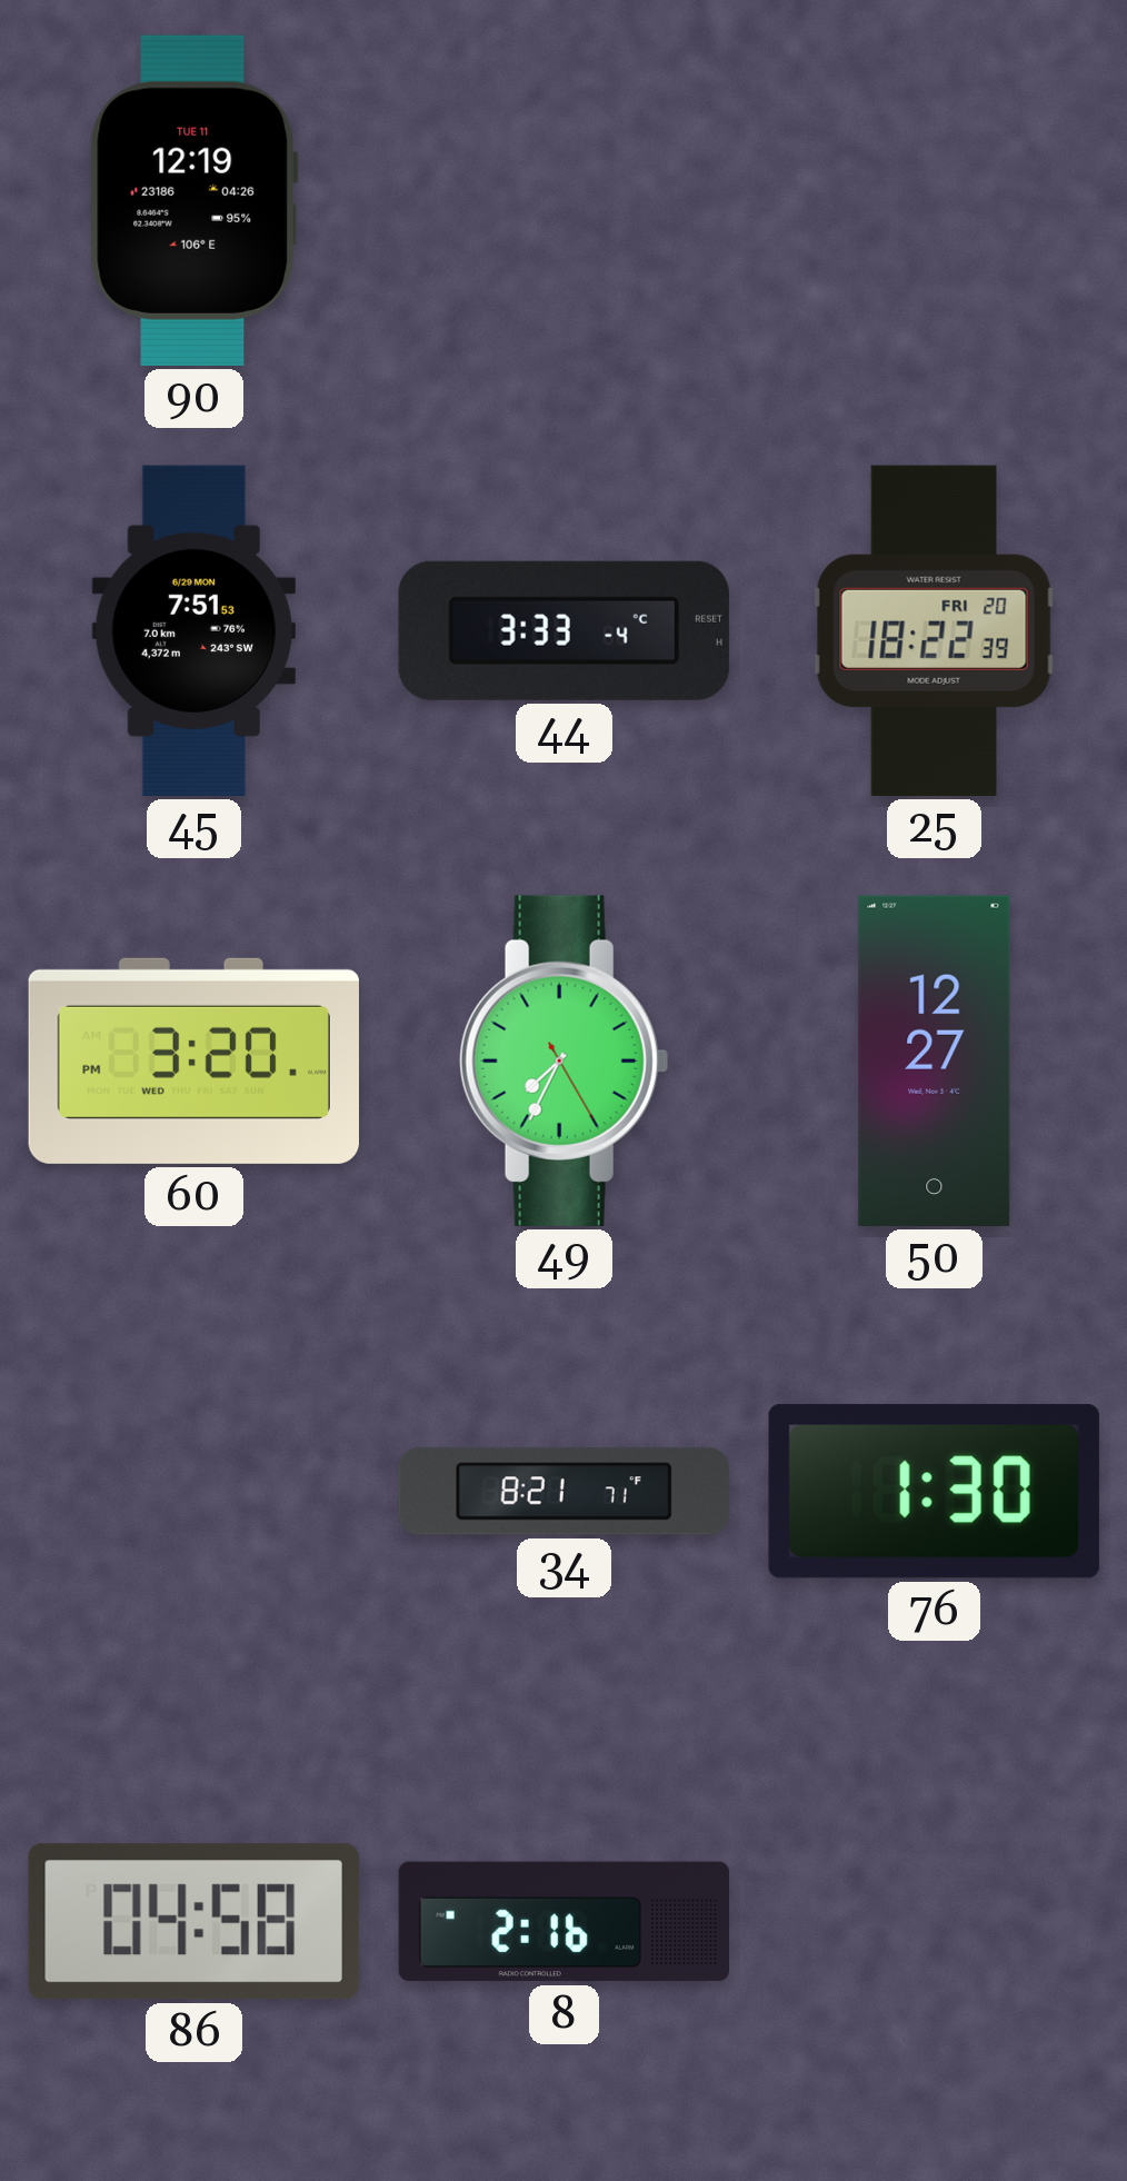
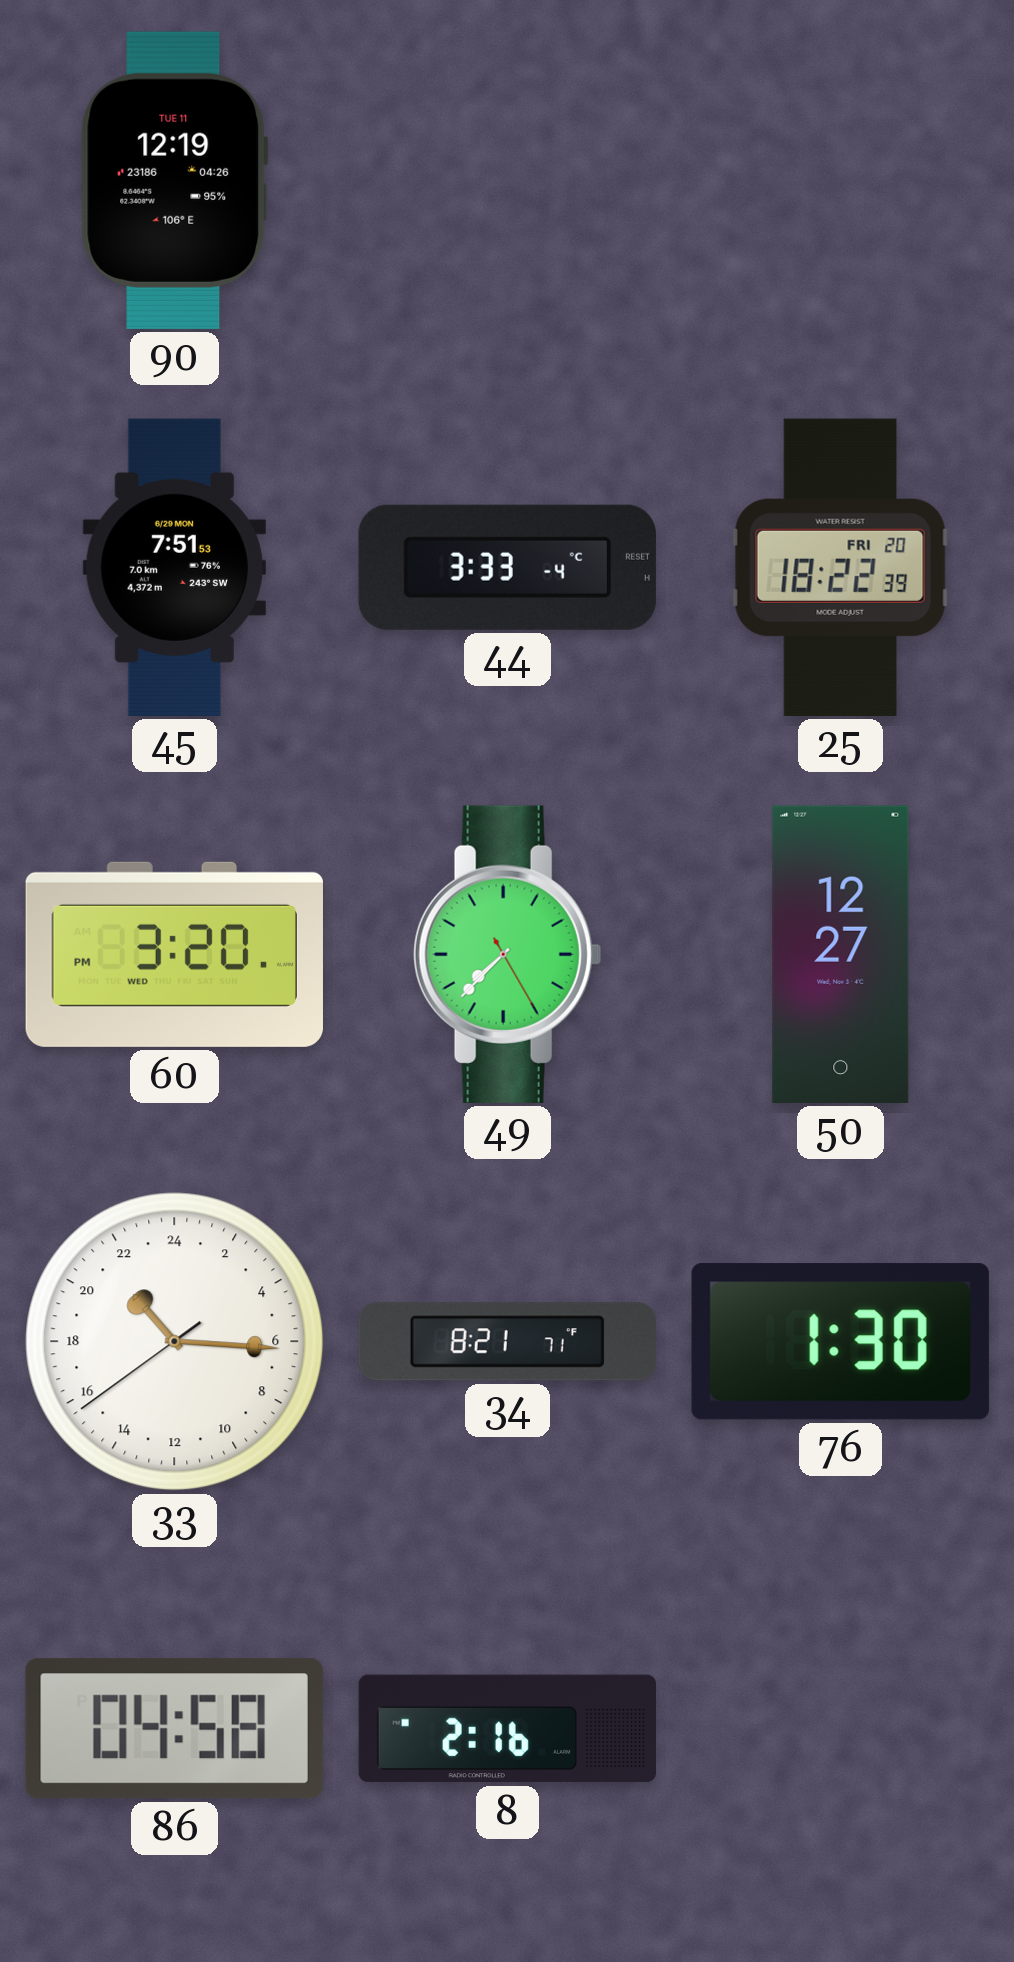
49: 7:34 -> 7:37
33: none -> 21:15
